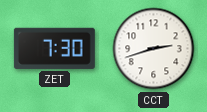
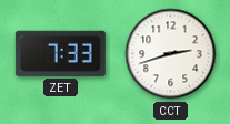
ZET: 7:30 -> 7:33
